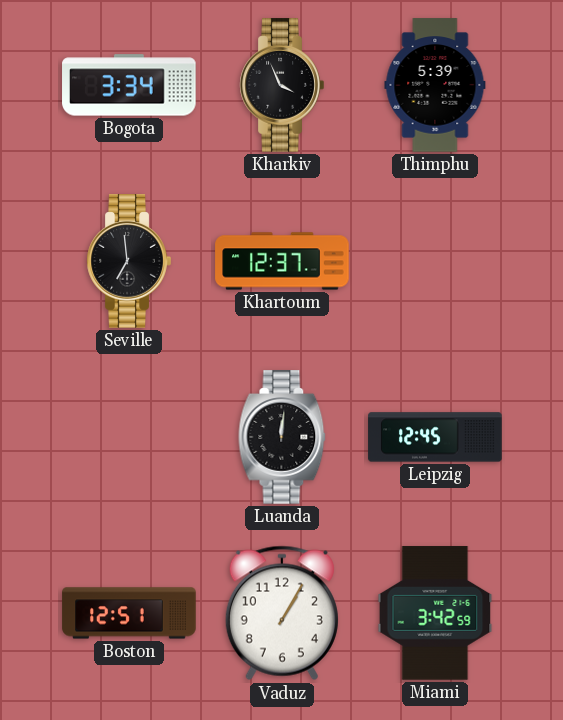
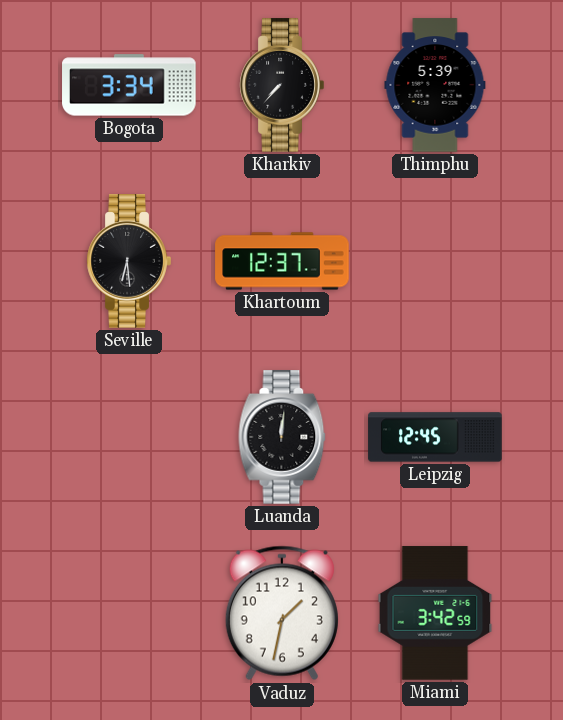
Kharkiv: 3:56 -> 7:37
Seville: 6:59 -> 6:29
Boston: 12:51 -> none
Vaduz: 1:05 -> 1:32
